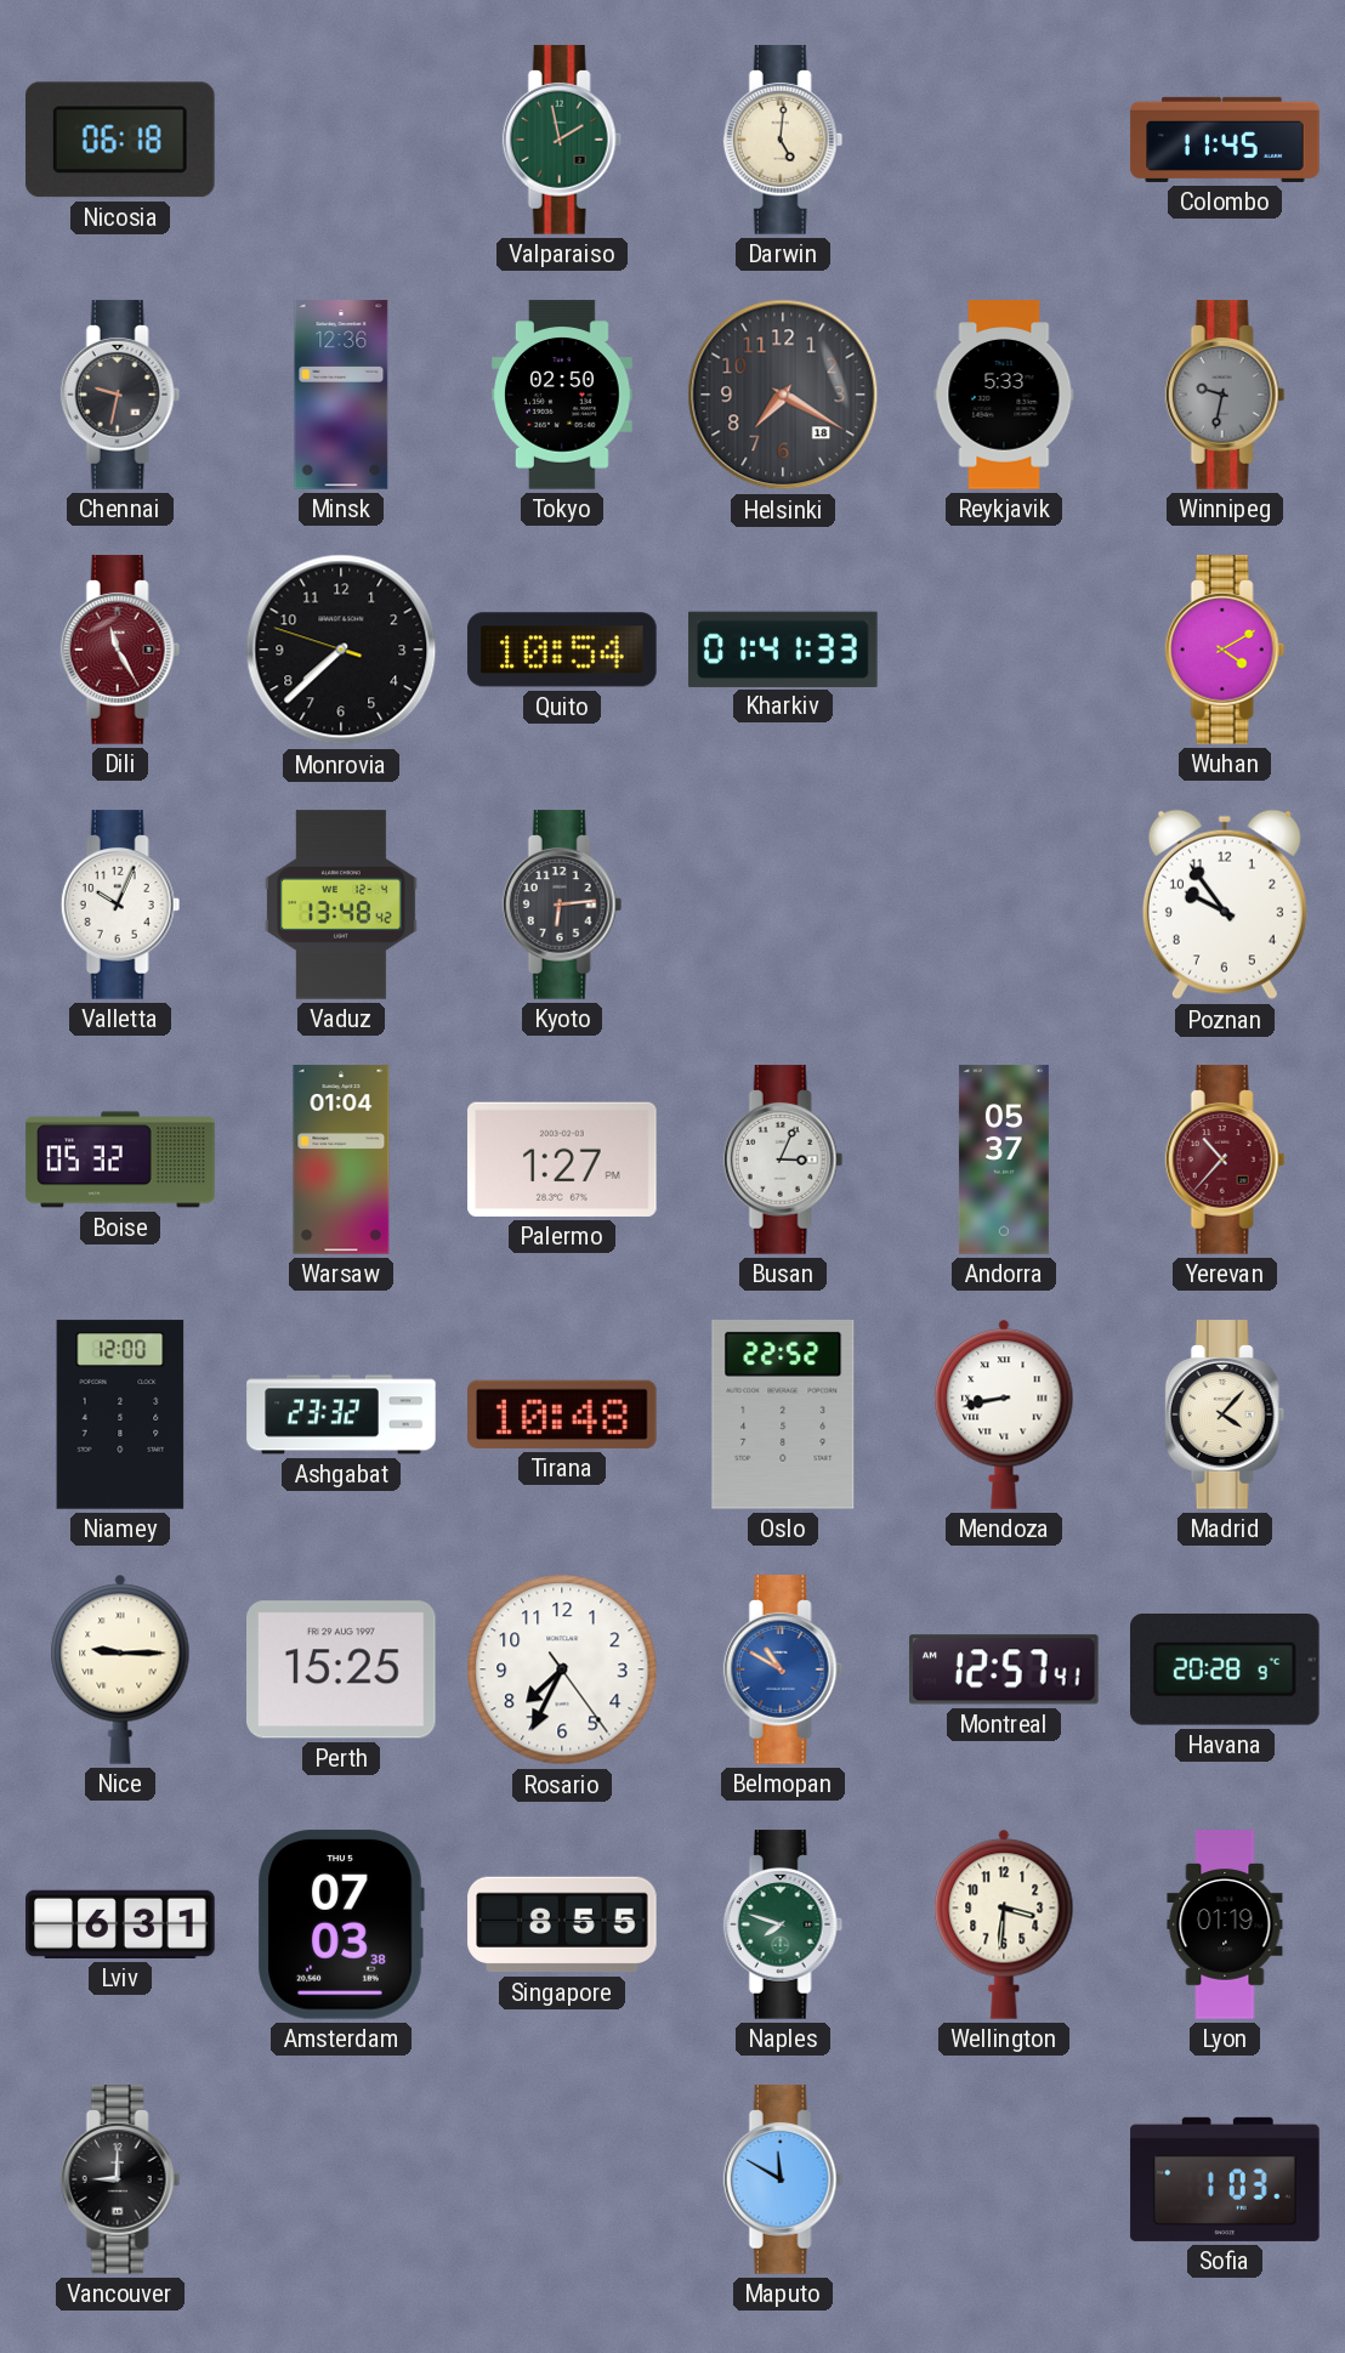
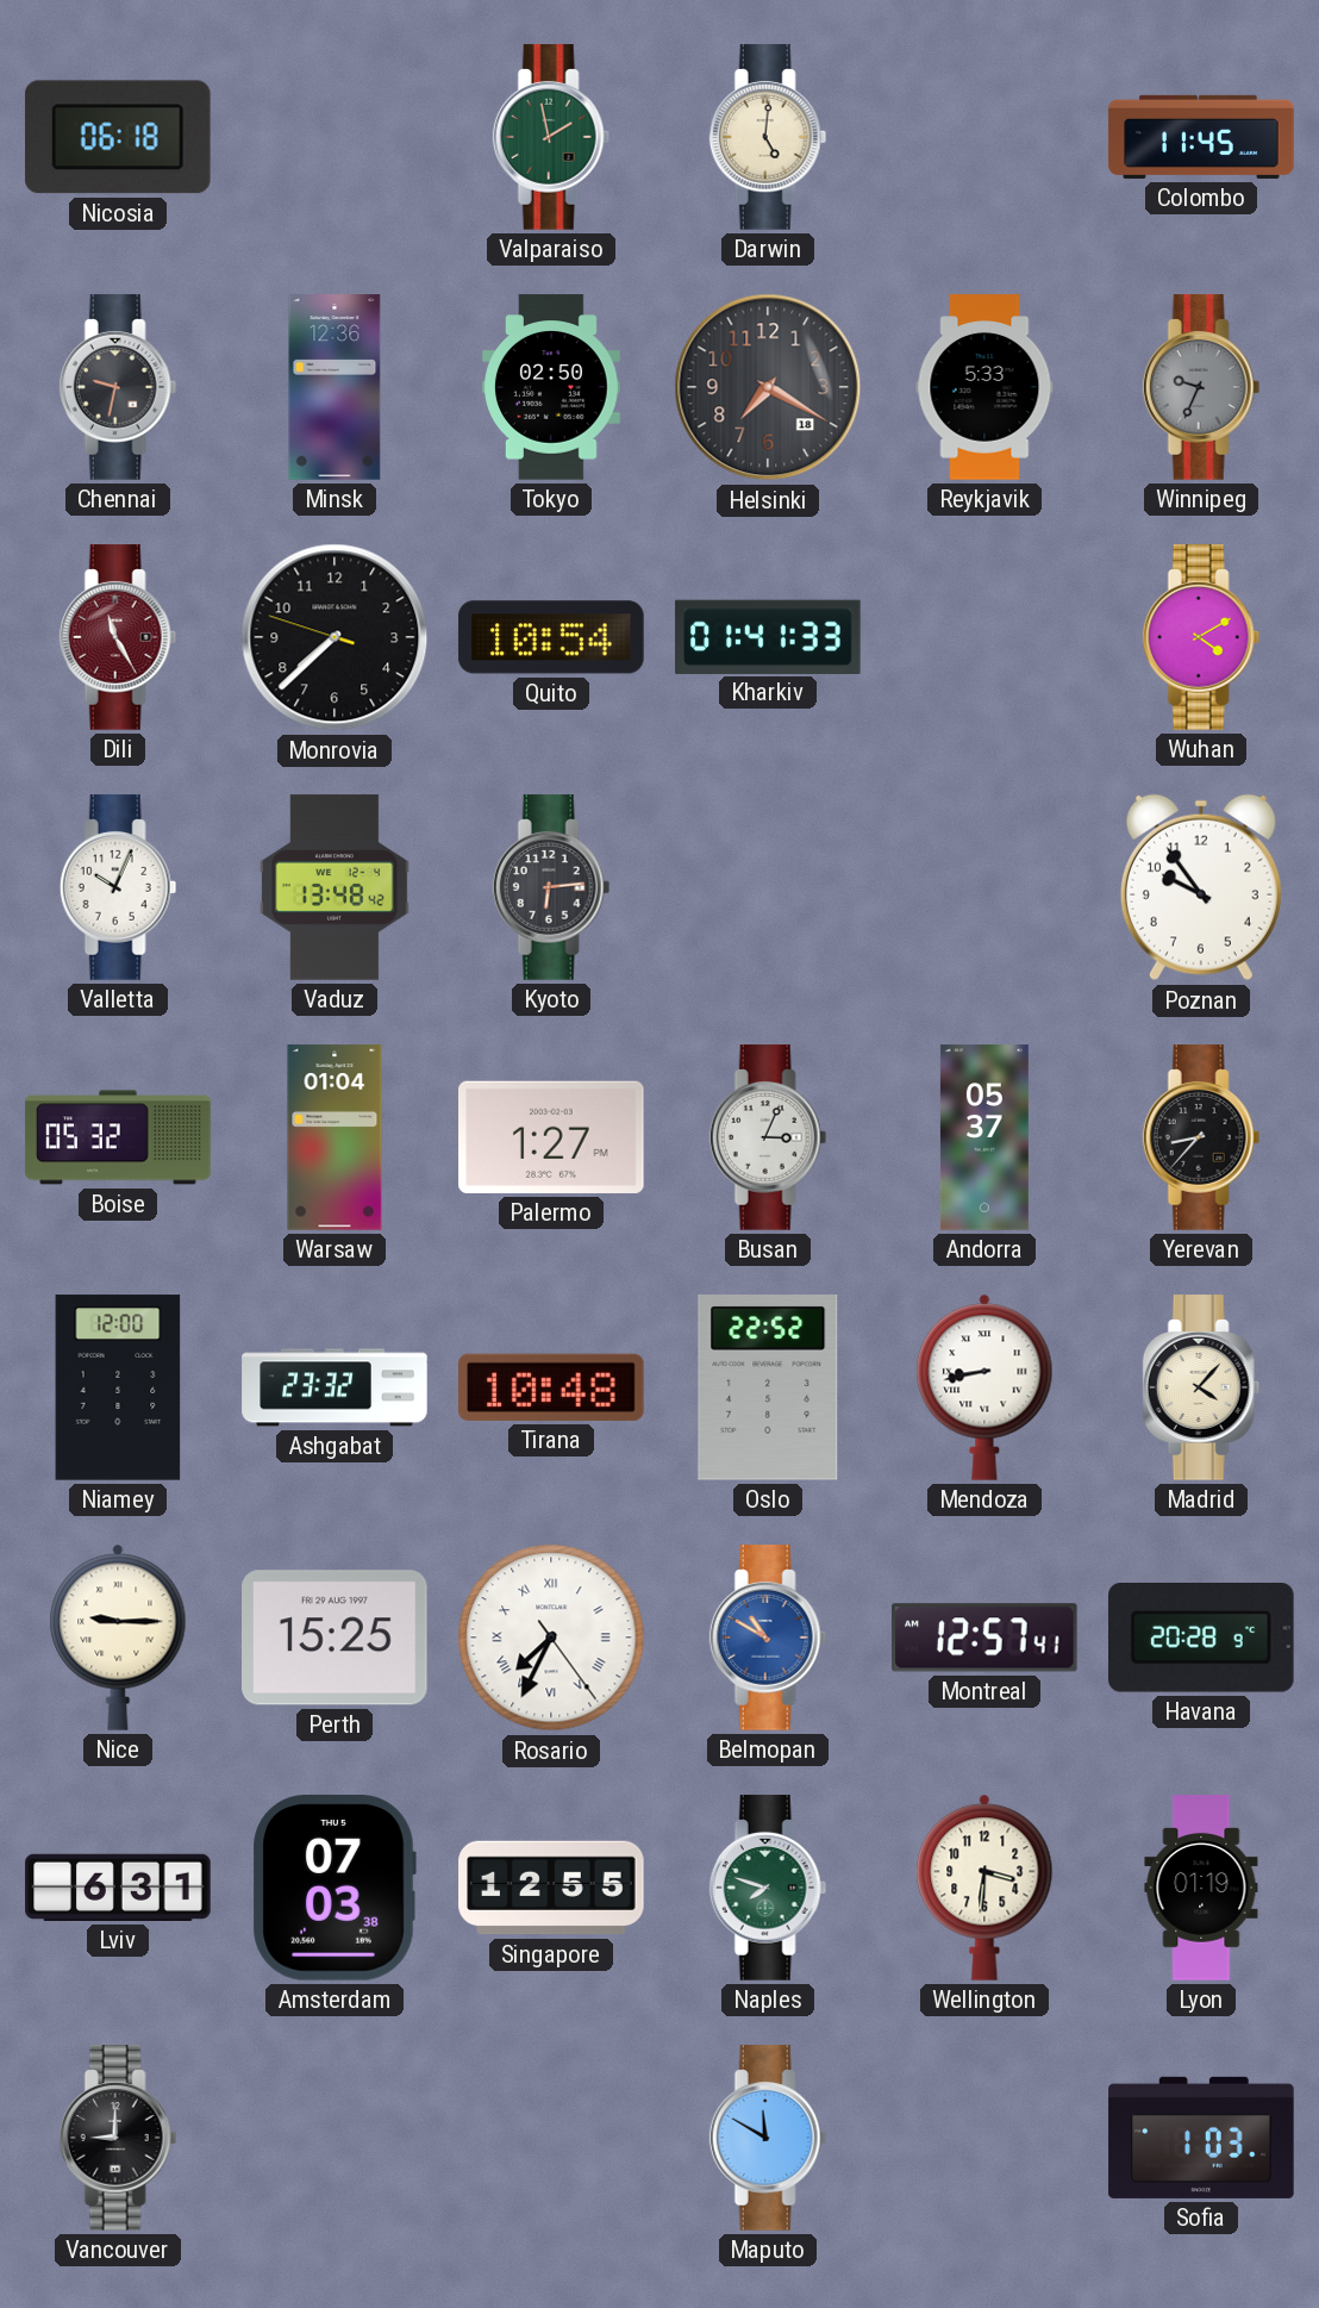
Winnipeg: 9:32 -> 9:34
Yerevan: 10:37 -> 8:37
Yerevan dial: burgundy -> black
Rosario numerals: Arabic -> Roman
Singapore: 8:55 -> 12:55
